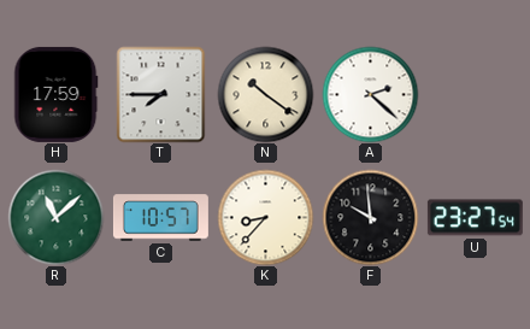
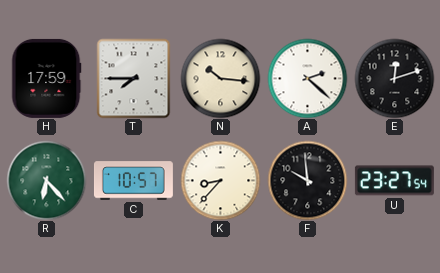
N: 10:21 -> 10:16
E: none -> 12:12
R: 11:08 -> 6:23
